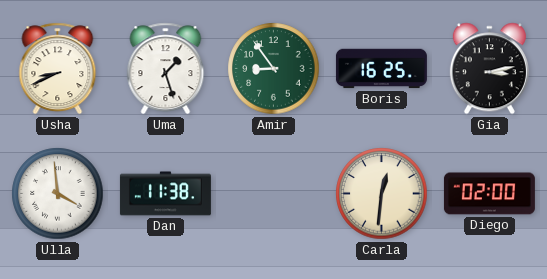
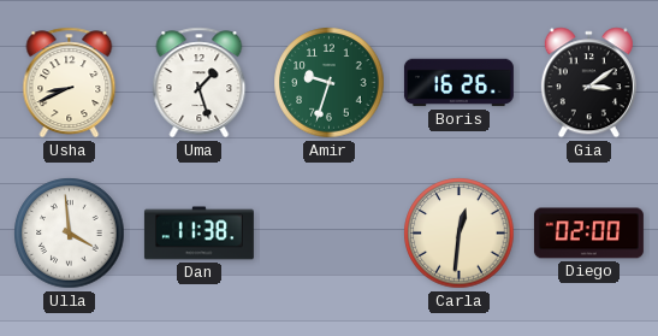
Amir: 8:54 -> 9:33
Boris: 16:25 -> 16:26
Gia: 3:13 -> 3:09
